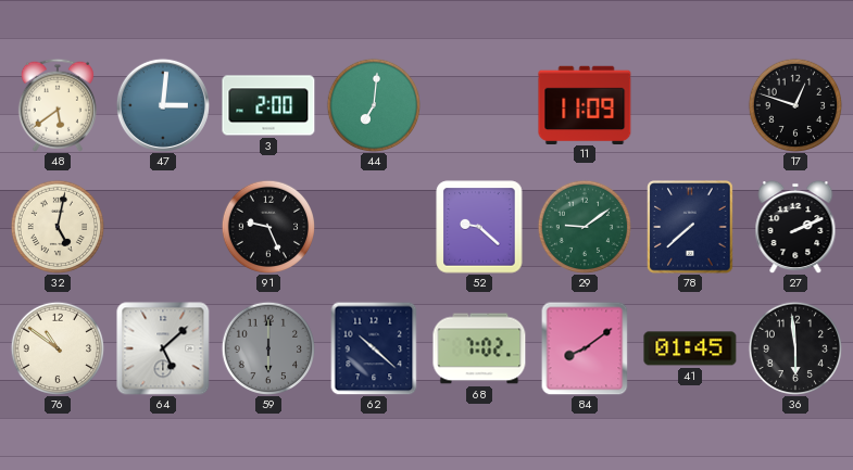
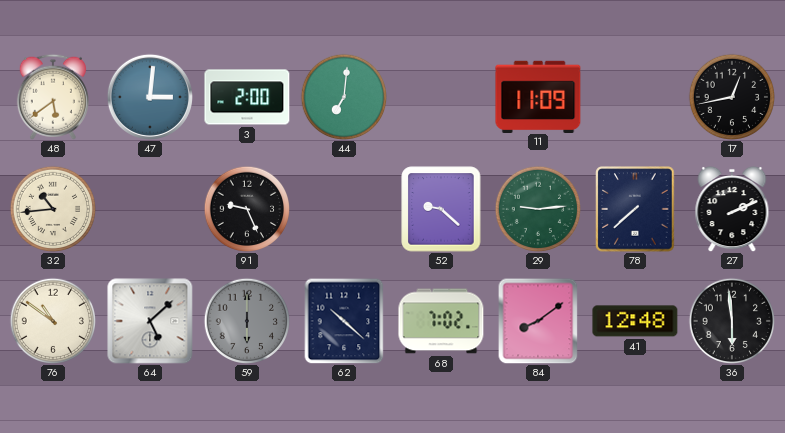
17: 12:48 -> 12:43
32: 5:02 -> 10:44
29: 9:09 -> 9:14
41: 01:45 -> 12:48
